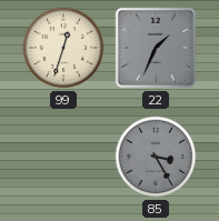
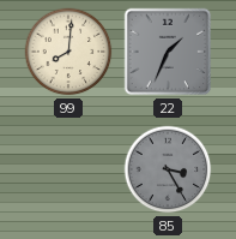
99: 12:33 -> 8:01
